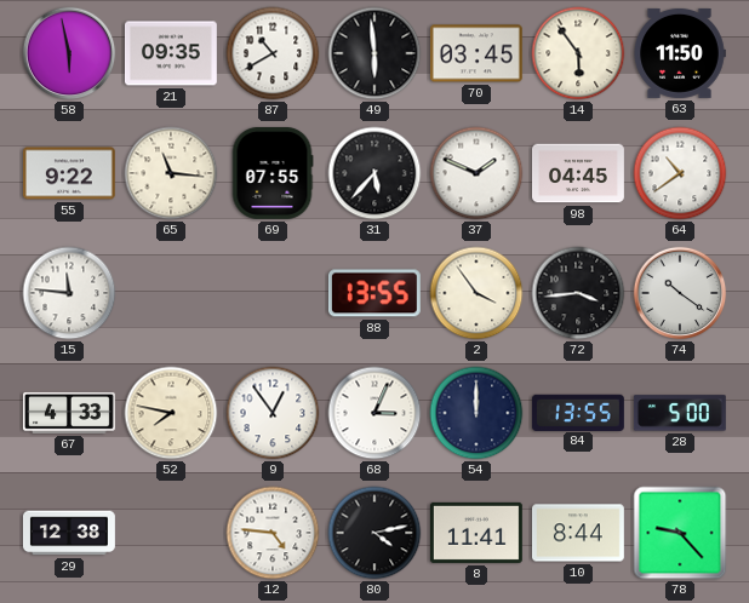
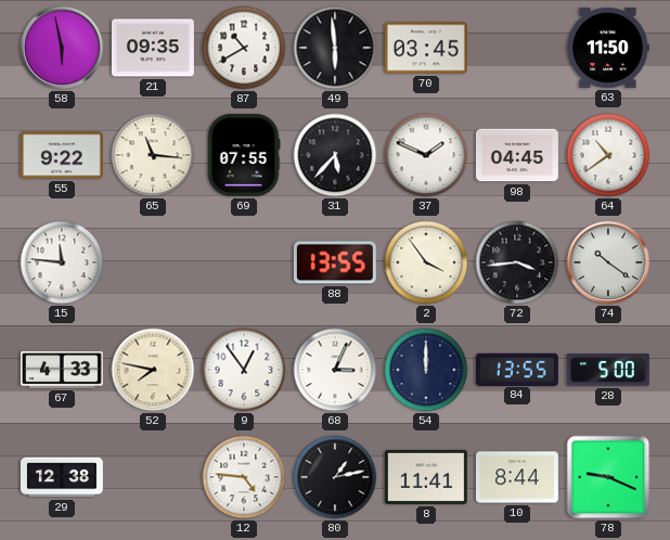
14: 5:54 -> none
80: 4:13 -> 1:13
78: 9:23 -> 9:19
